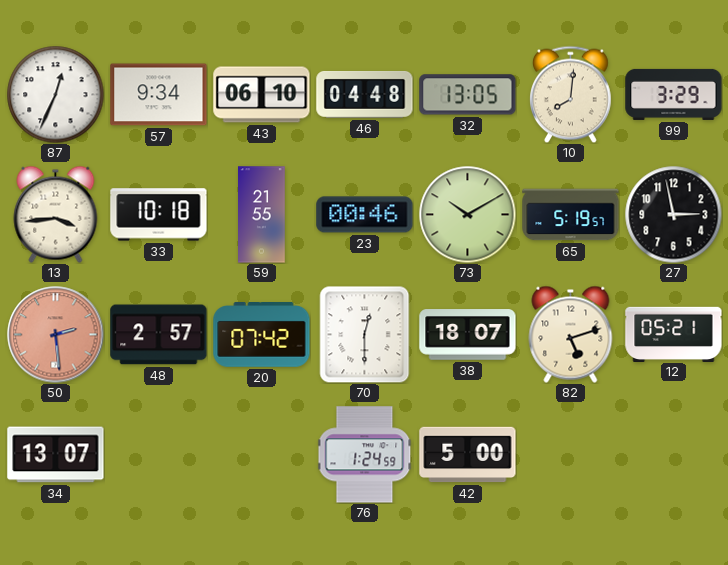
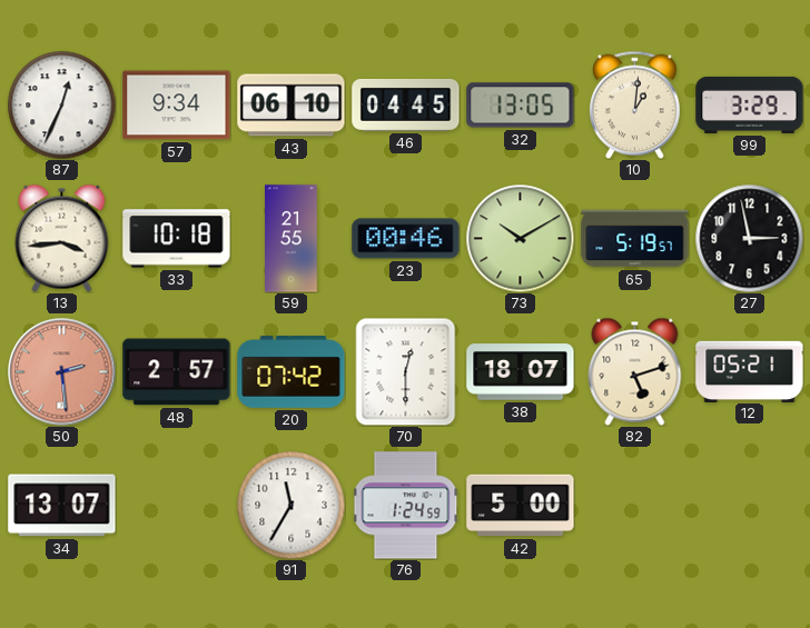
46: 04:48 -> 04:45
10: 8:01 -> 1:01
91: none -> 11:35
